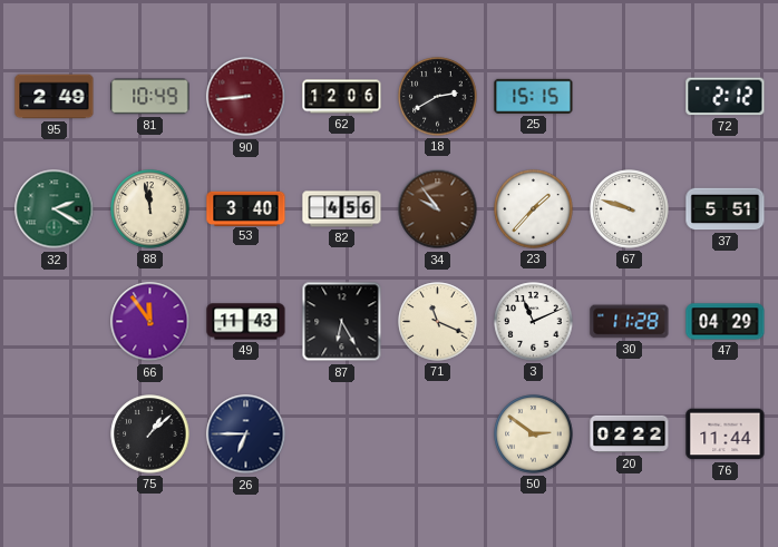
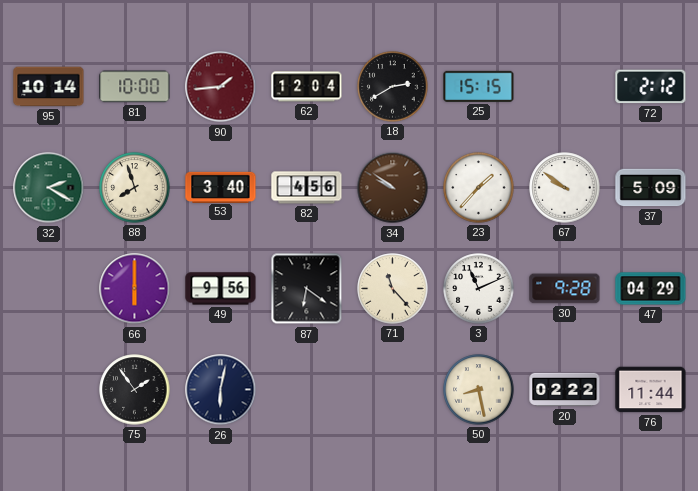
95: 2:49 -> 10:14
81: 10:49 -> 10:00
90: 8:44 -> 1:44
62: 12:06 -> 12:04
88: 11:58 -> 7:57
34: 9:54 -> 9:51
67: 9:48 -> 9:51
37: 5:51 -> 5:09
66: 11:54 -> 6:00
49: 11:43 -> 9:56
87: 6:25 -> 6:21
71: 11:19 -> 11:23
30: 11:28 -> 9:28
75: 1:08 -> 1:54
26: 6:45 -> 6:02
50: 2:51 -> 8:28
